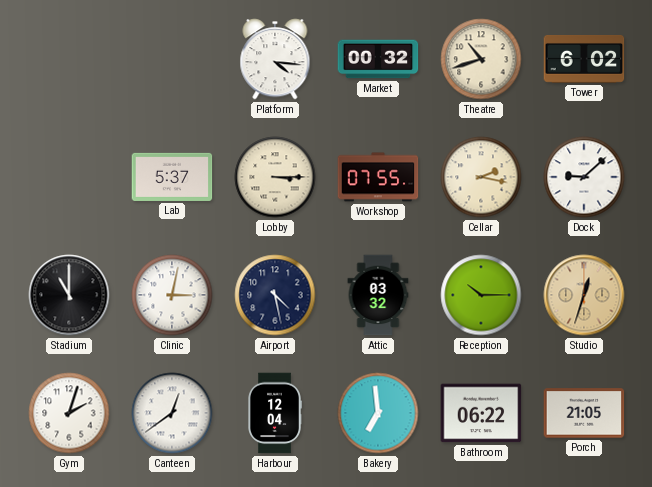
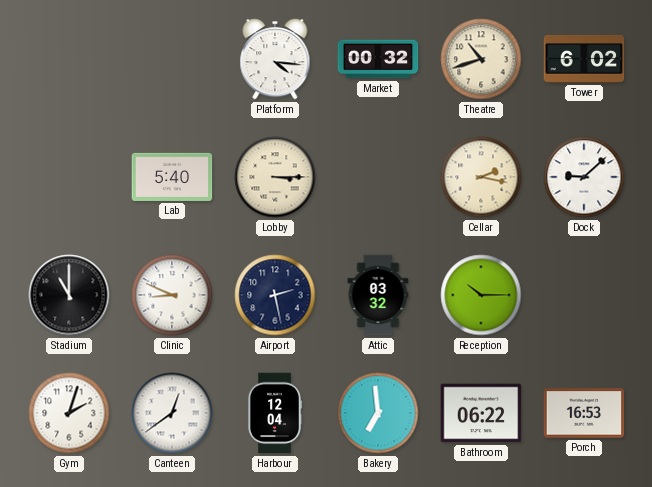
Lab: 5:37 -> 5:40
Workshop: 07:55 -> none
Clinic: 3:02 -> 8:49
Airport: 4:28 -> 2:28
Studio: 12:33 -> none
Porch: 21:05 -> 16:53
